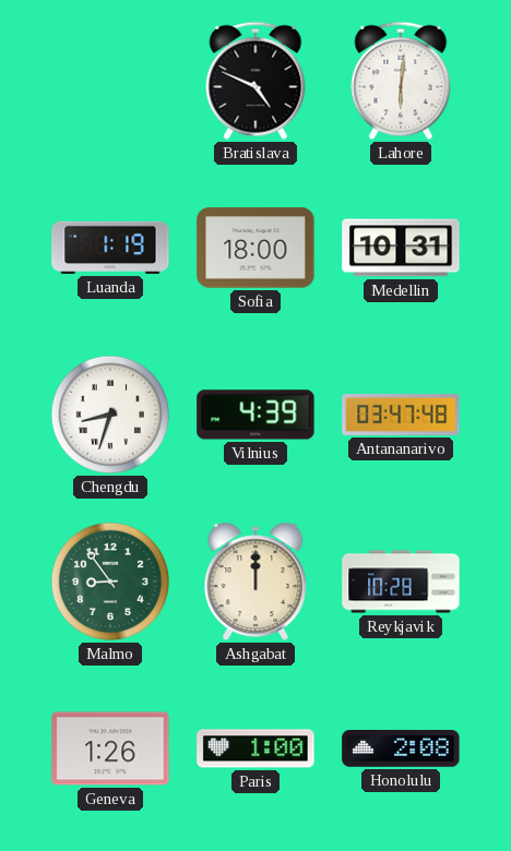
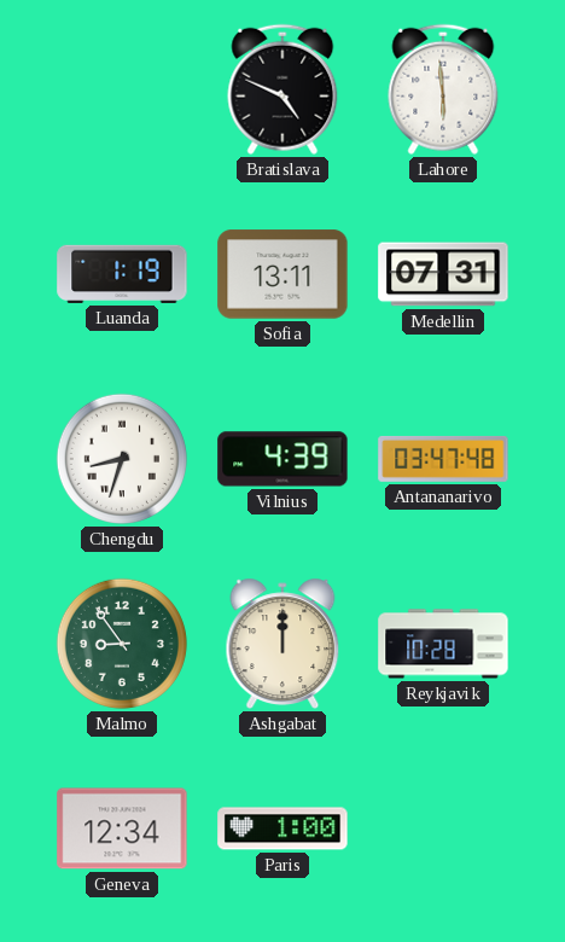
Lahore: 6:01 -> 5:59
Sofia: 18:00 -> 13:11
Medellin: 10:31 -> 07:31
Geneva: 1:26 -> 12:34
Honolulu: 2:08 -> none
